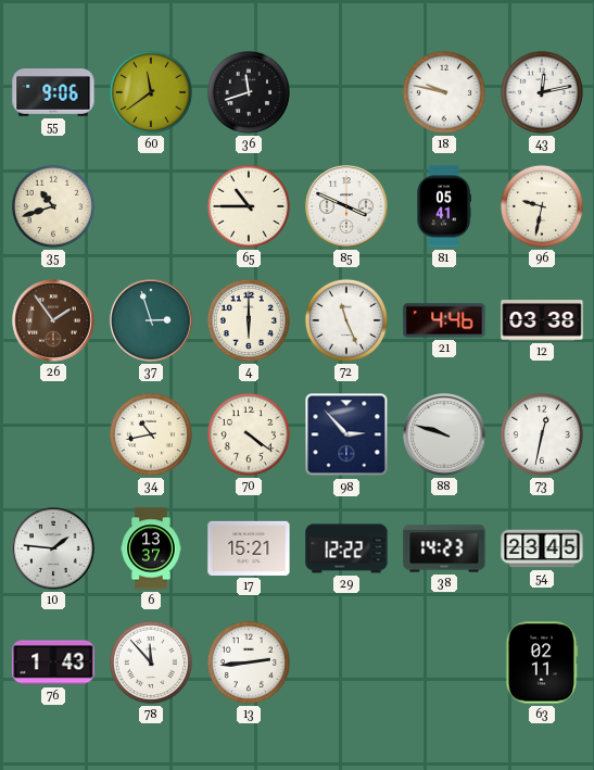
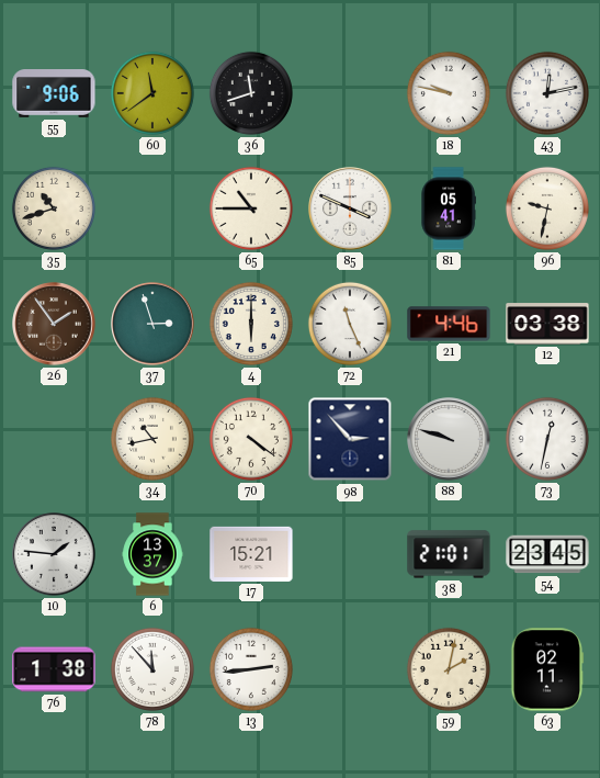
29: 12:22 -> none
38: 14:23 -> 21:01
76: 1:43 -> 1:38
59: none -> 2:02
